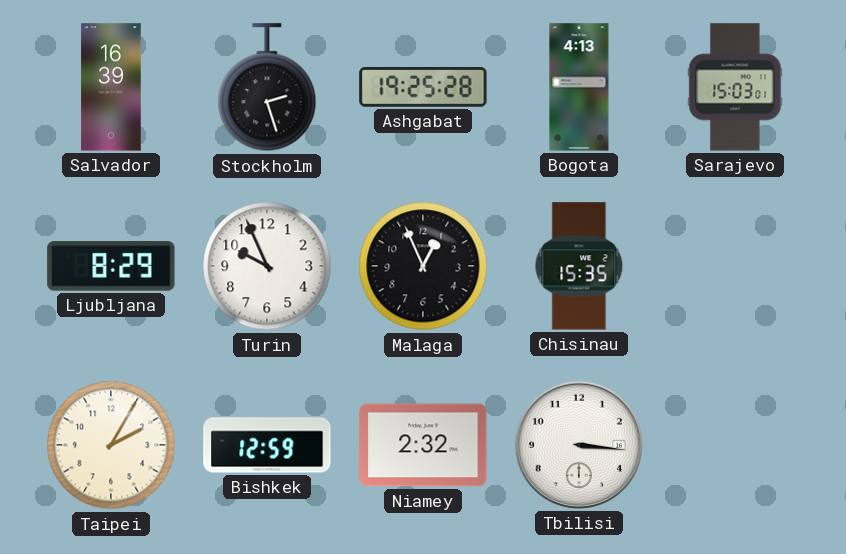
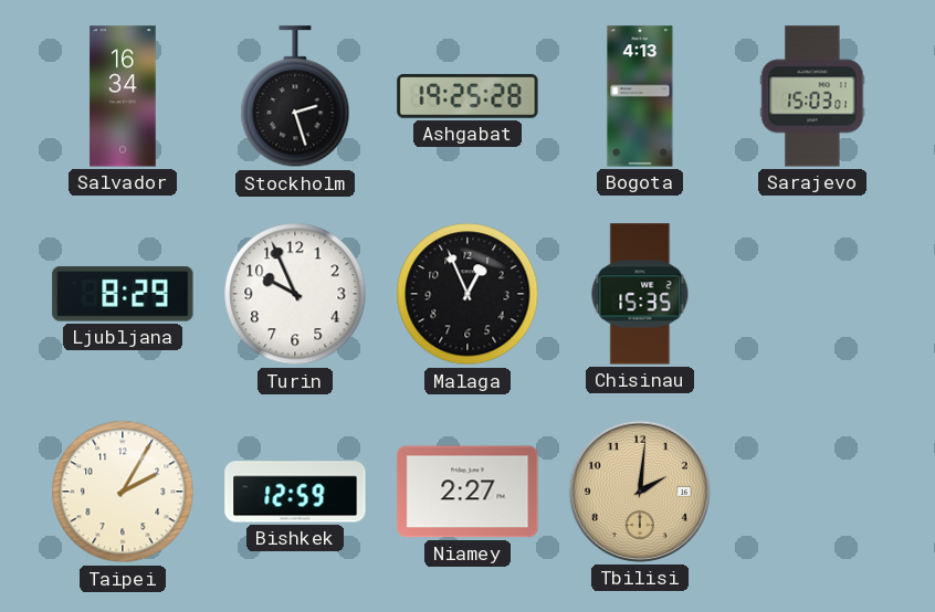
Salvador: 16:39 -> 16:34
Niamey: 2:32 -> 2:27
Tbilisi: 3:16 -> 2:01
Tbilisi dial: white -> champagne
